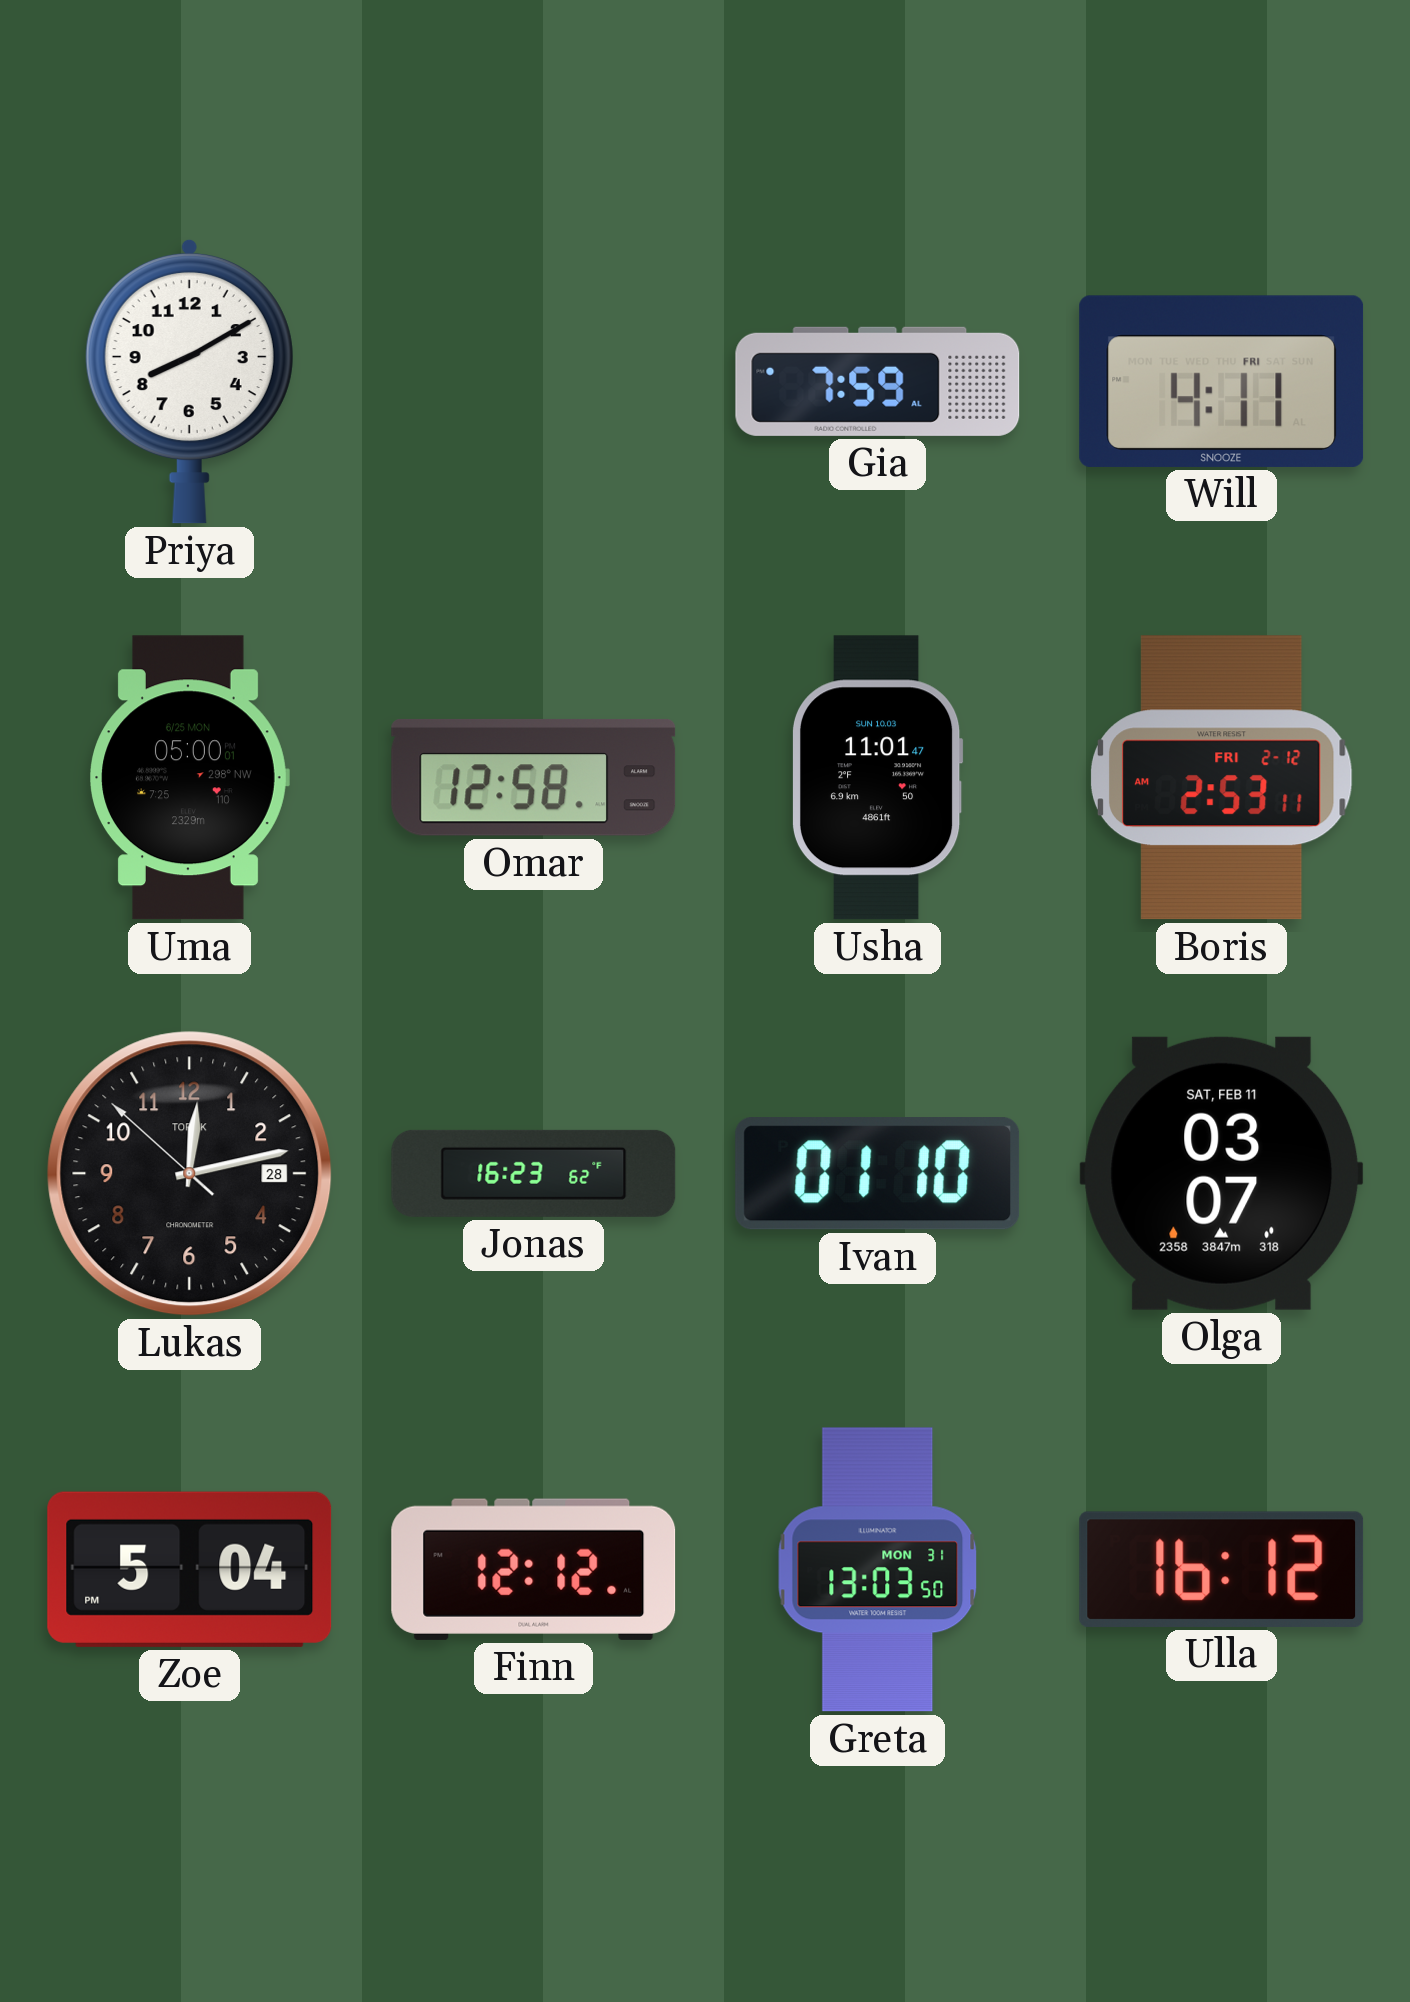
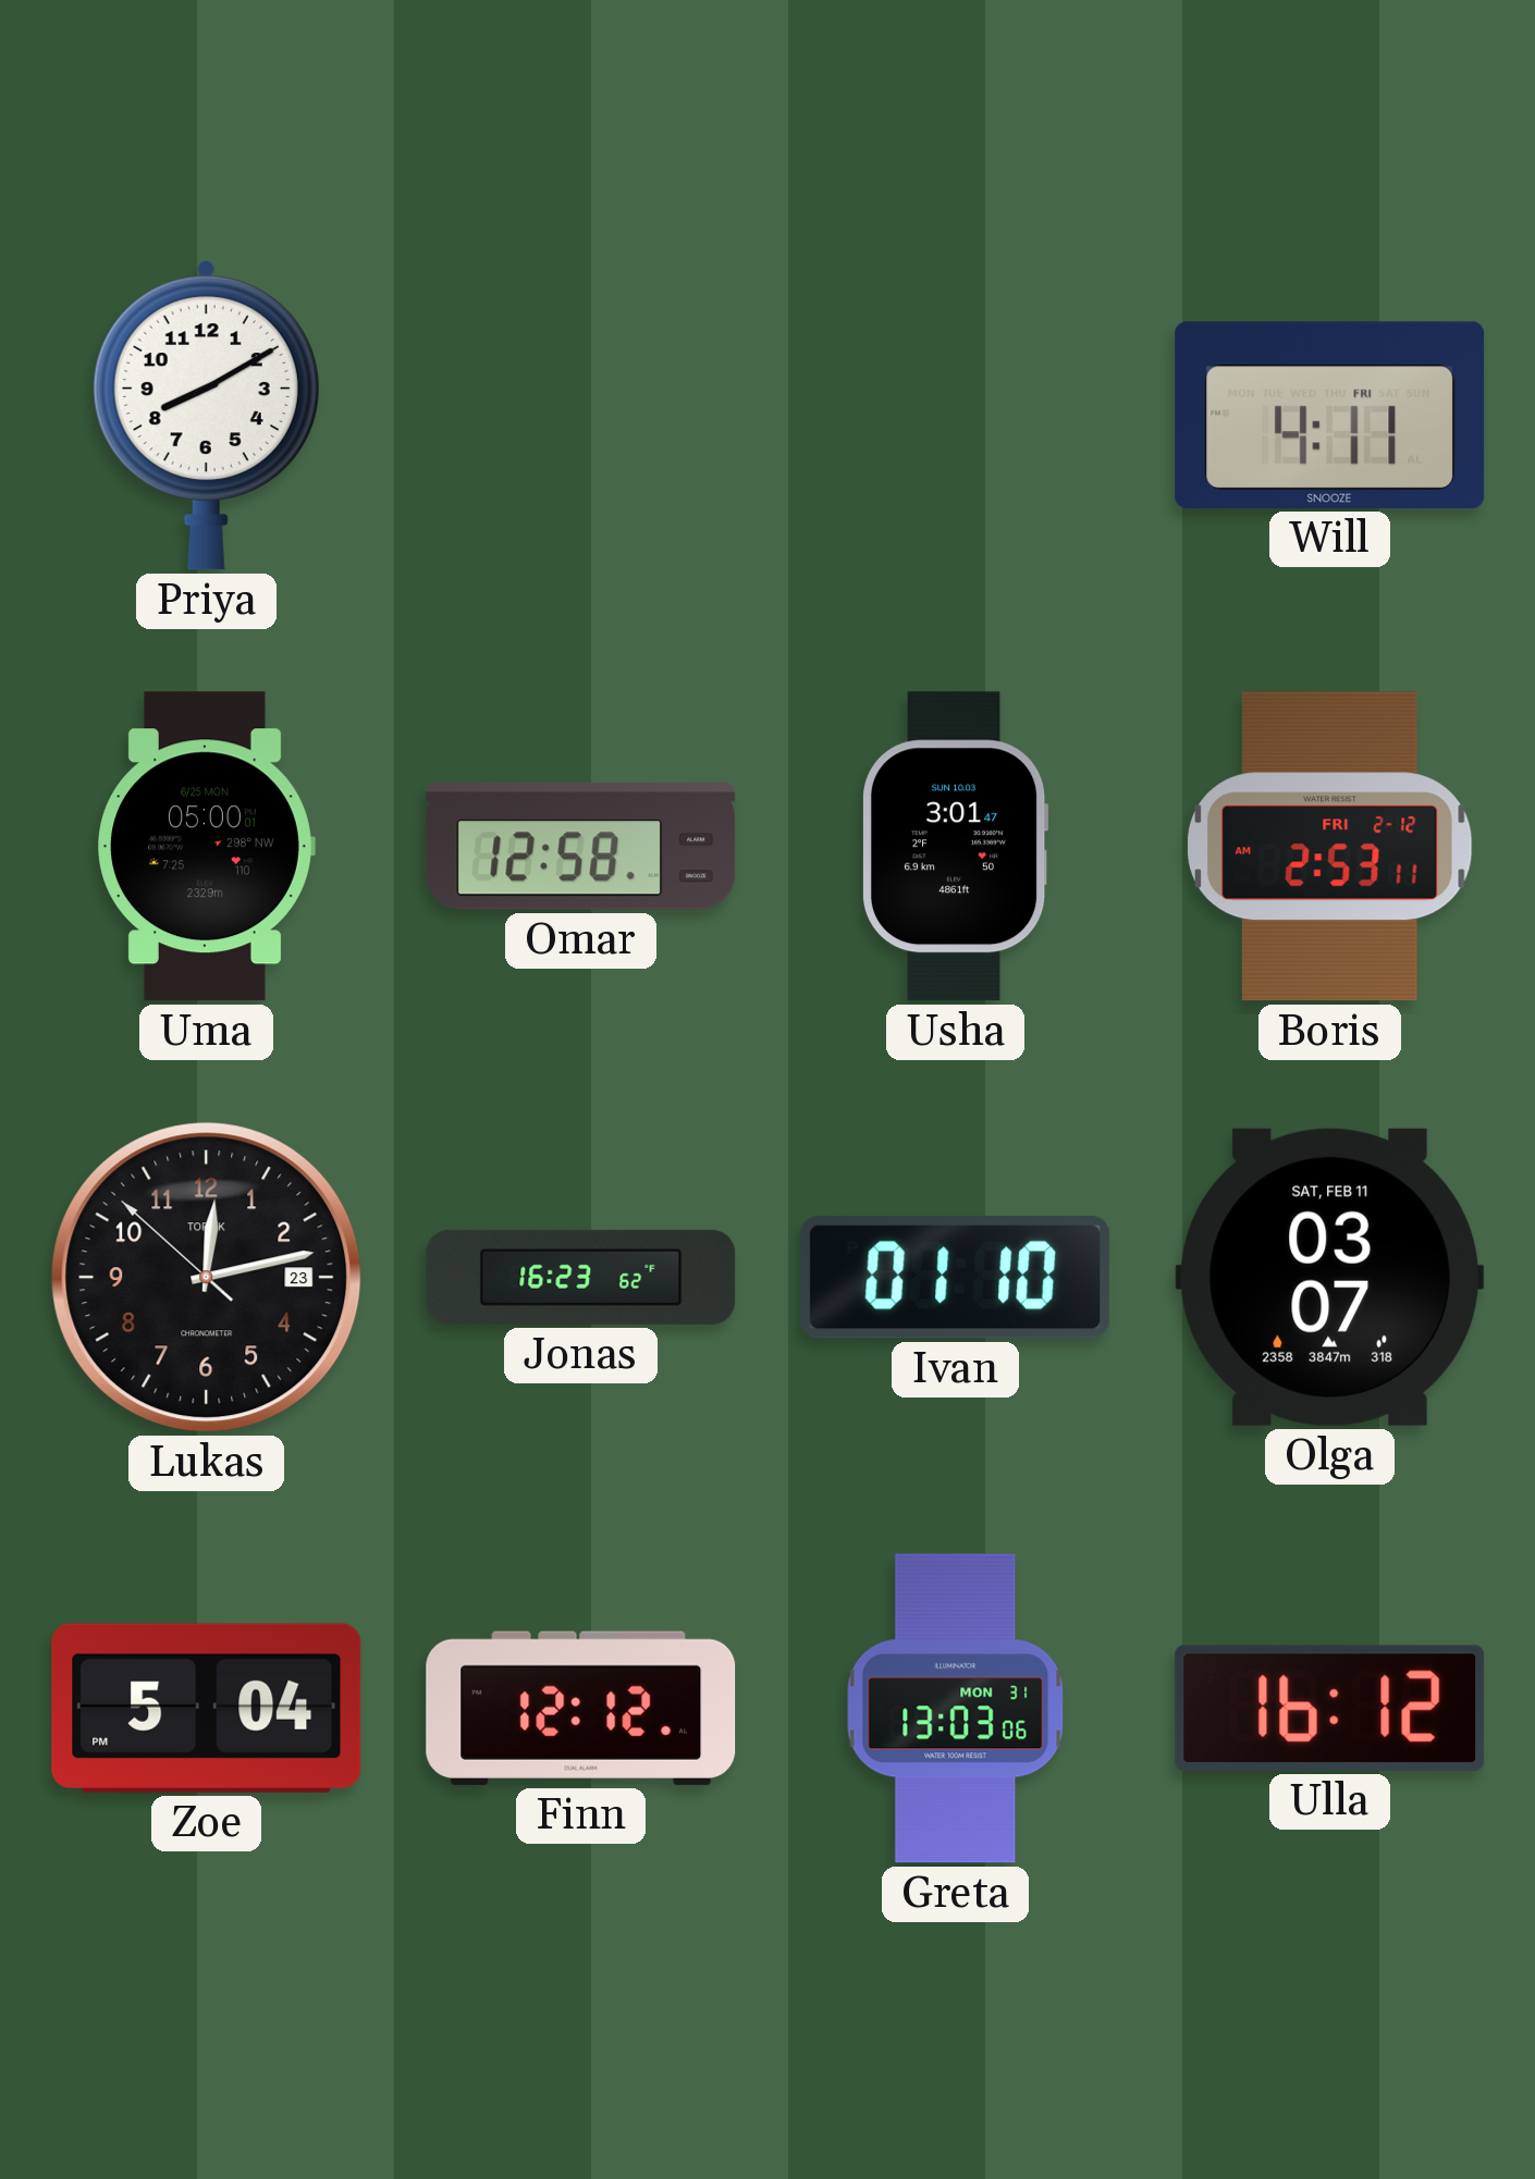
Gia: 7:59 -> none
Usha: 11:01 -> 3:01
Lukas date: 28 -> 23
Greta: 13:03:50 -> 13:03:06
